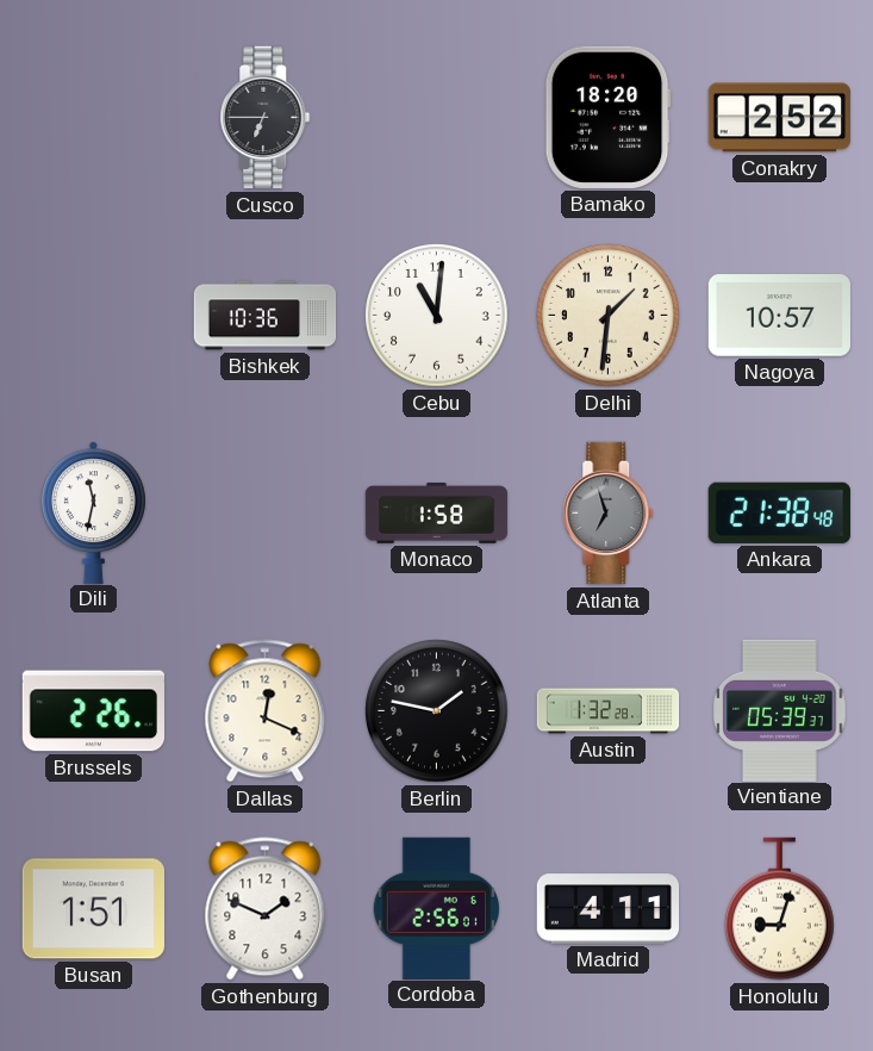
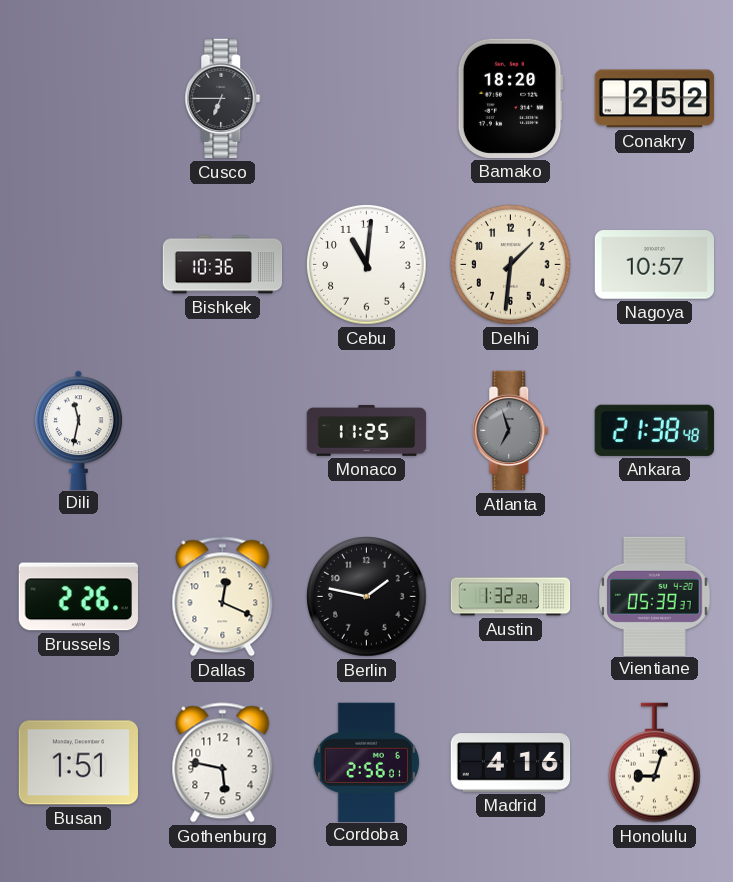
Monaco: 1:58 -> 11:25
Gothenburg: 1:49 -> 5:47
Madrid: 4:11 -> 4:16
